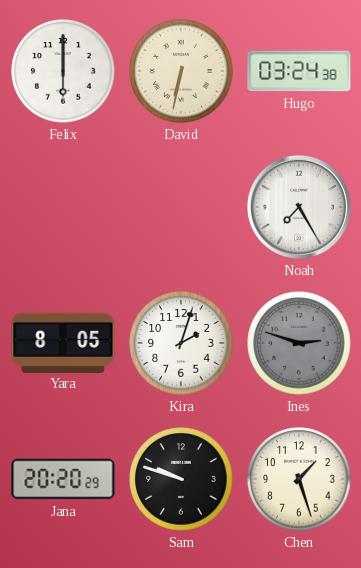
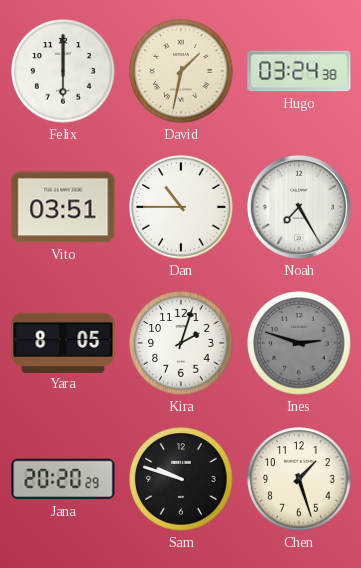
David: 6:32 -> 1:32
Vito: none -> 03:51
Dan: none -> 10:45
